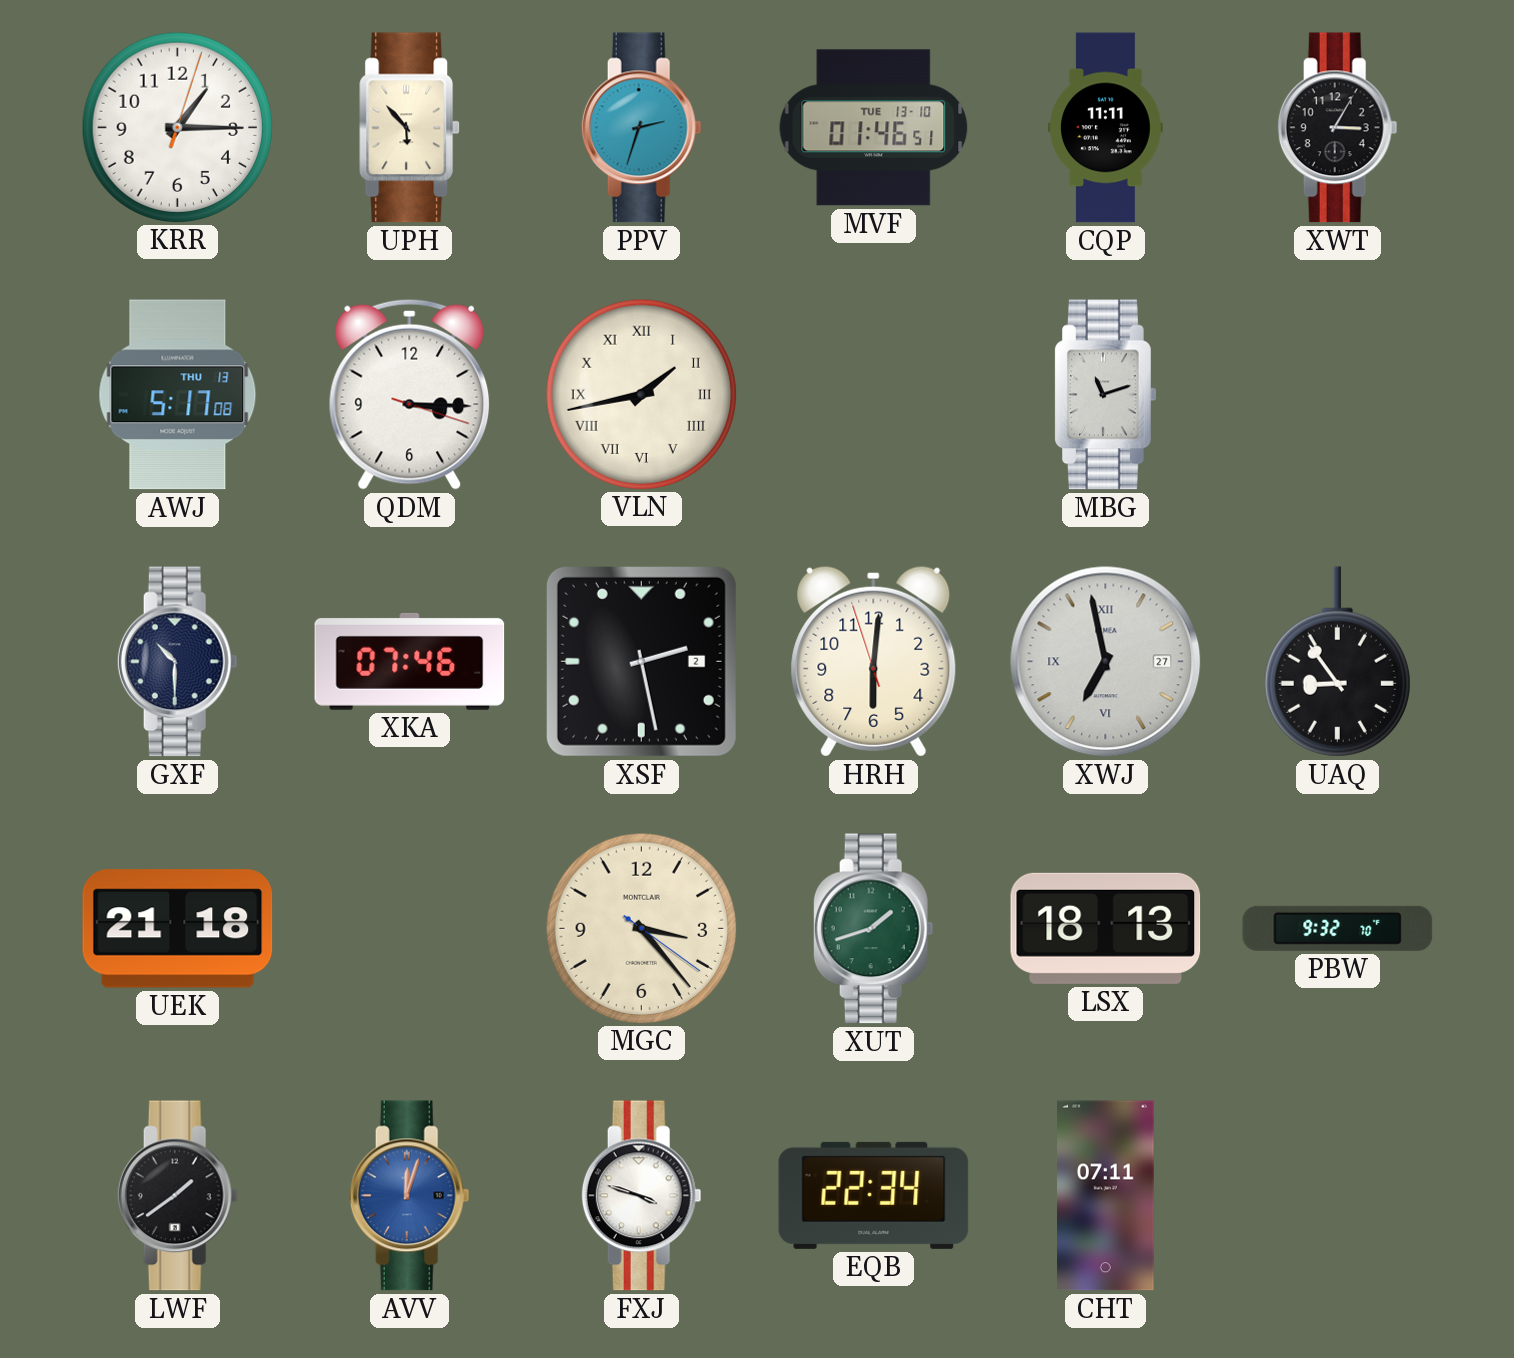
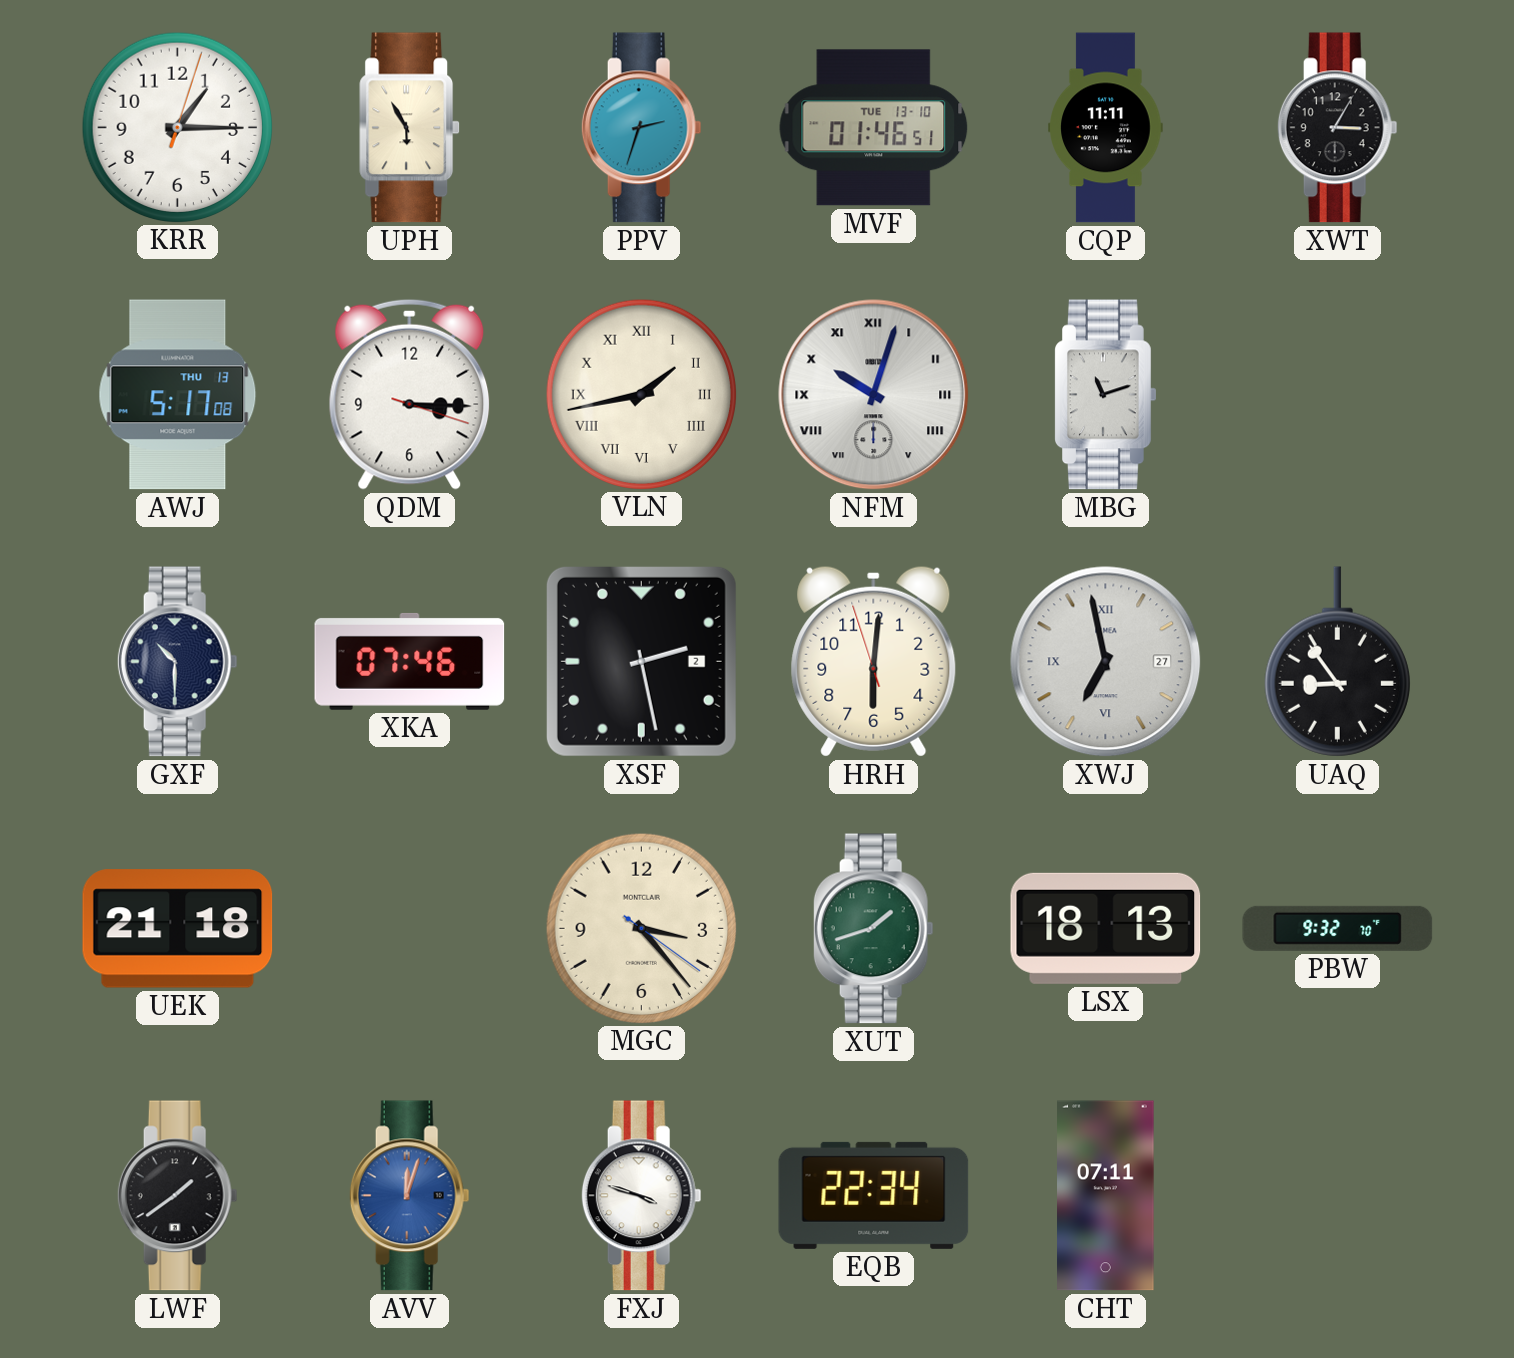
UPH: 5:53 -> 5:55
NFM: none -> 10:03
